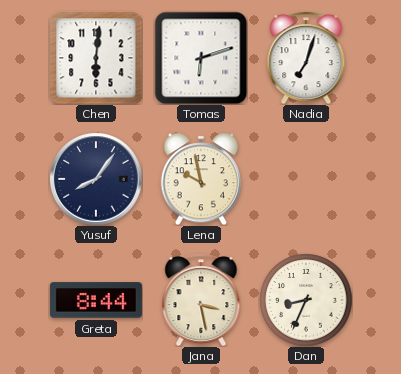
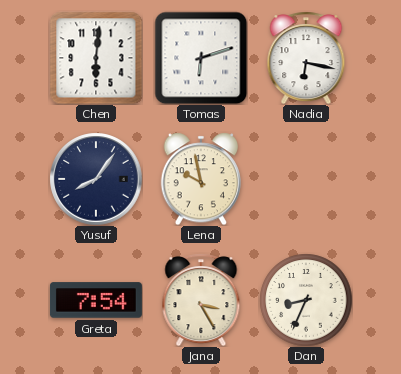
Nadia: 7:03 -> 6:17
Greta: 8:44 -> 7:54
Jana: 3:28 -> 3:25
